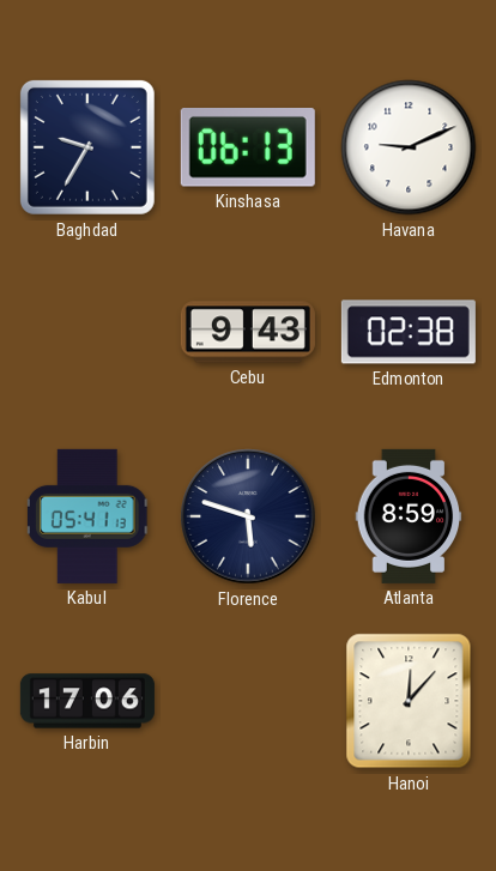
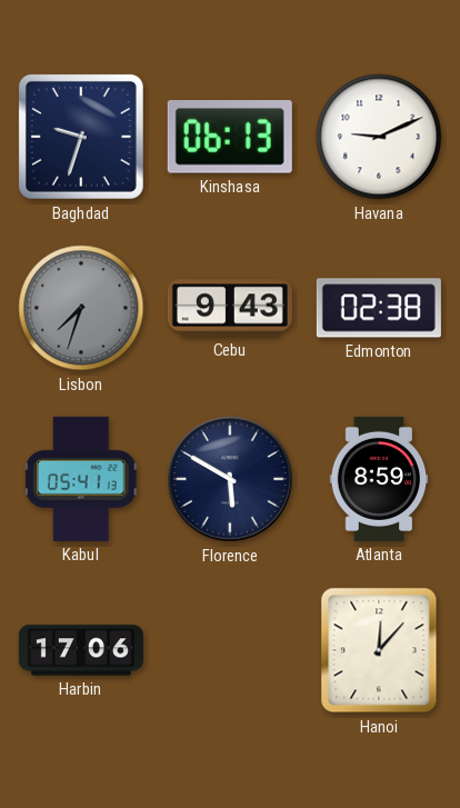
Baghdad: 9:35 -> 9:33
Lisbon: none -> 7:33
Florence: 5:48 -> 5:50
